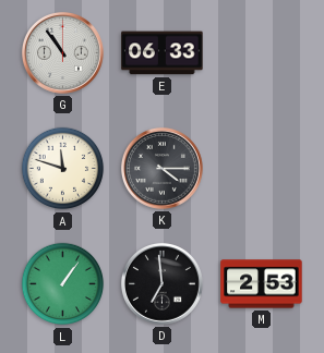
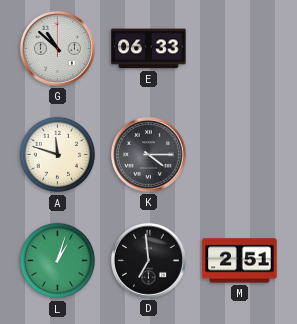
G: 10:54 -> 10:52
L: 1:06 -> 1:03
M: 2:53 -> 2:51
